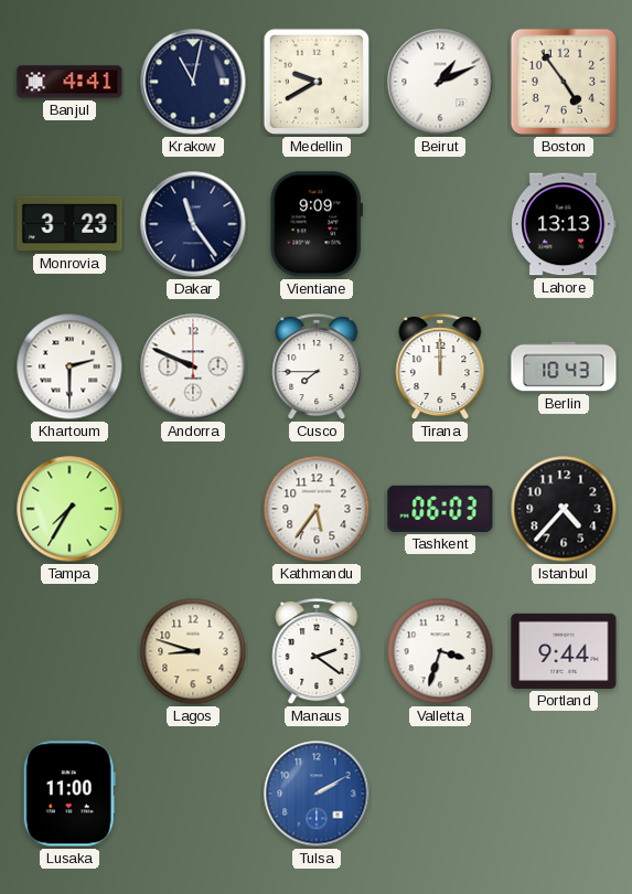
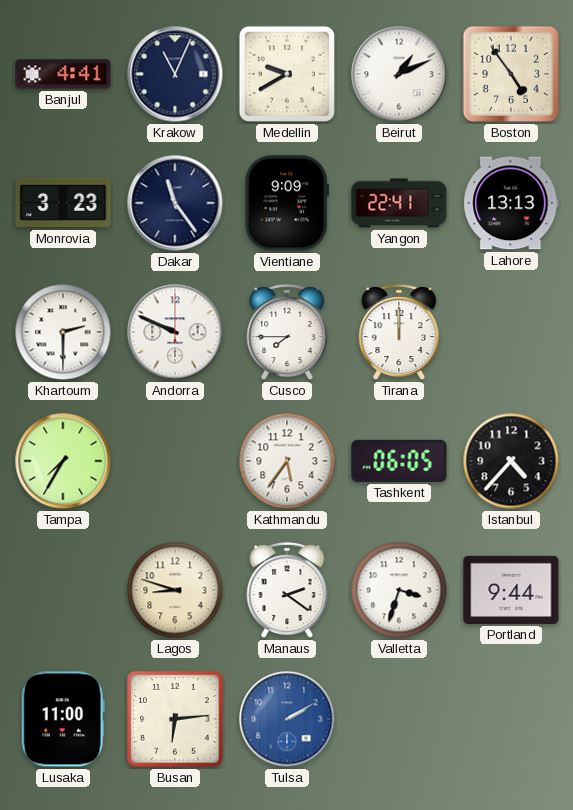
Krakow: 11:02 -> 11:04
Yangon: none -> 22:41
Berlin: 10:43 -> none
Tashkent: 06:03 -> 06:05
Busan: none -> 6:14
